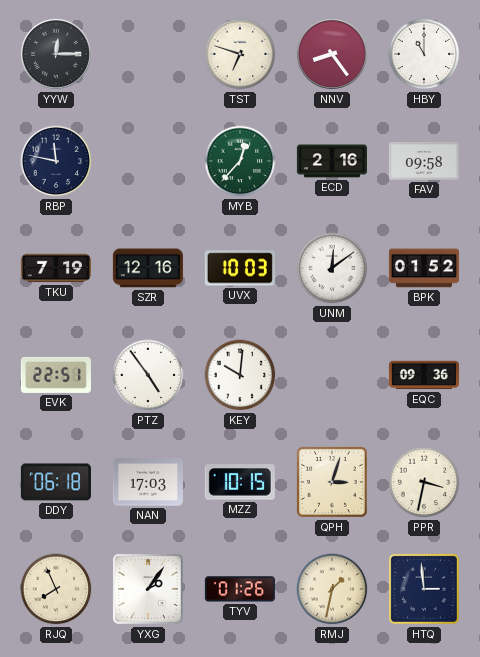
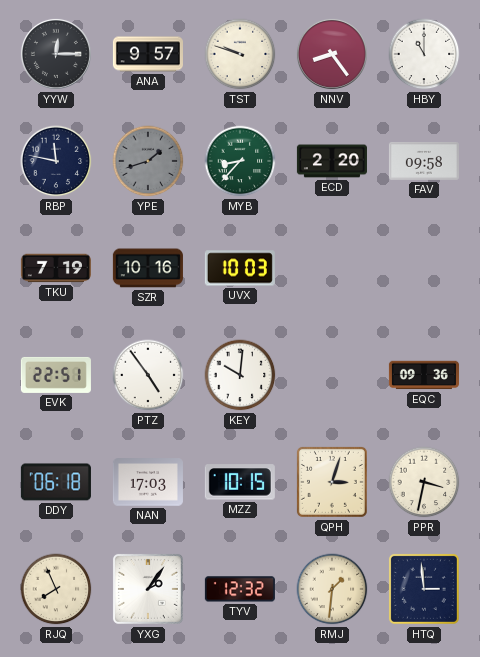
ANA: none -> 9:57
TST: 6:48 -> 9:48
YPE: none -> 1:42
MYB: 12:37 -> 8:37
ECD: 2:16 -> 2:20
SZR: 12:16 -> 10:16
UNM: 12:09 -> none
BPK: 01:52 -> none
TYV: 01:26 -> 12:32
RMJ: 1:32 -> 1:31
